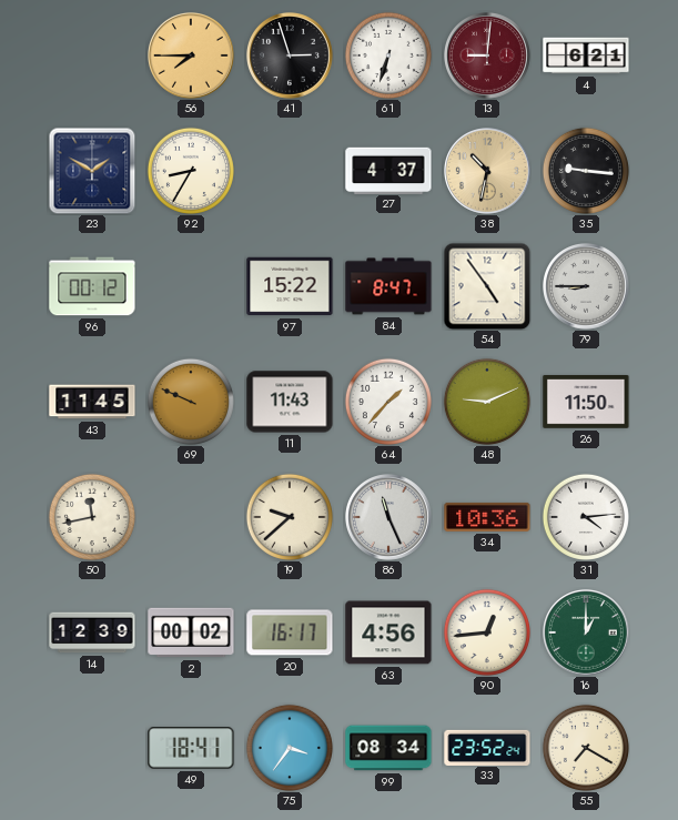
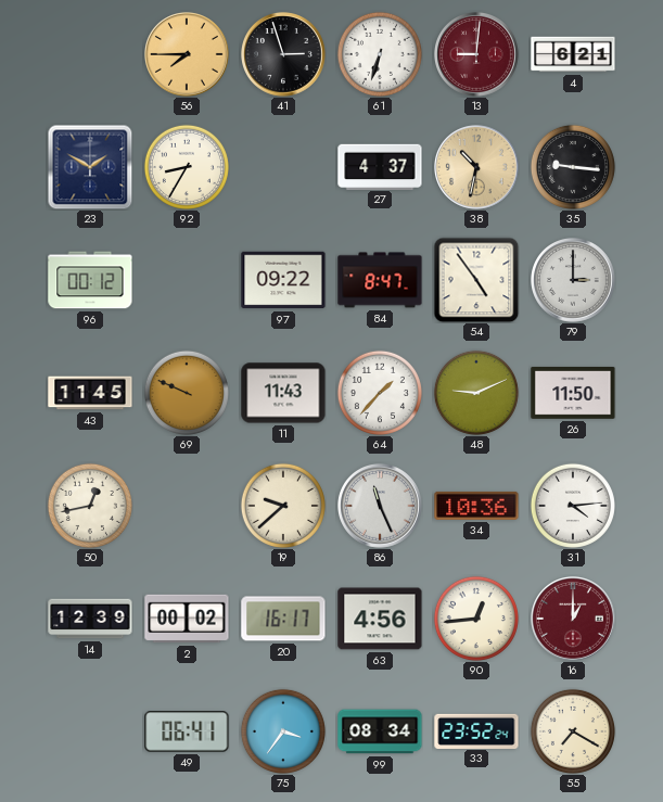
97: 15:22 -> 09:22
79: 8:45 -> 3:00
50: 11:43 -> 12:43
16 dial: green -> burgundy
49: 18:41 -> 06:41
